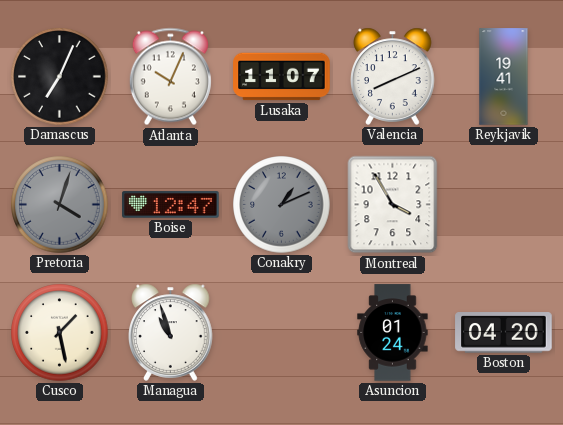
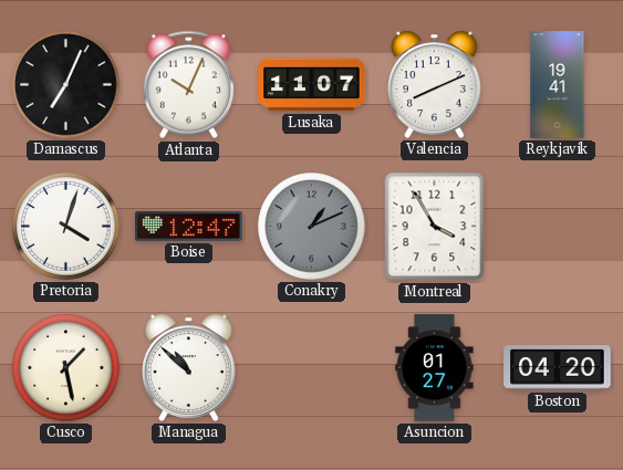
Pretoria dial: grey -> white
Managua: 10:57 -> 10:52
Asuncion: 01:24 -> 01:27
